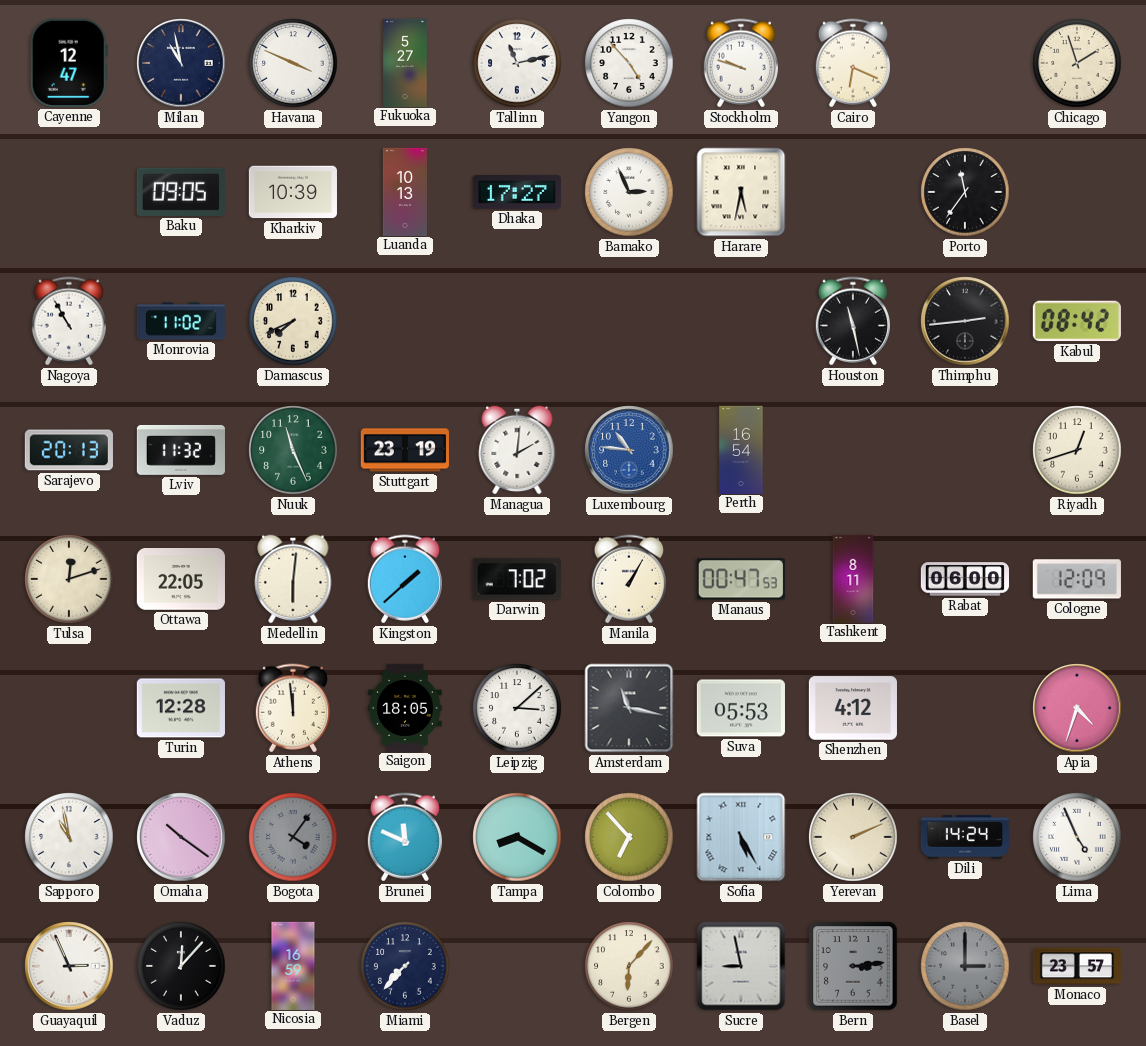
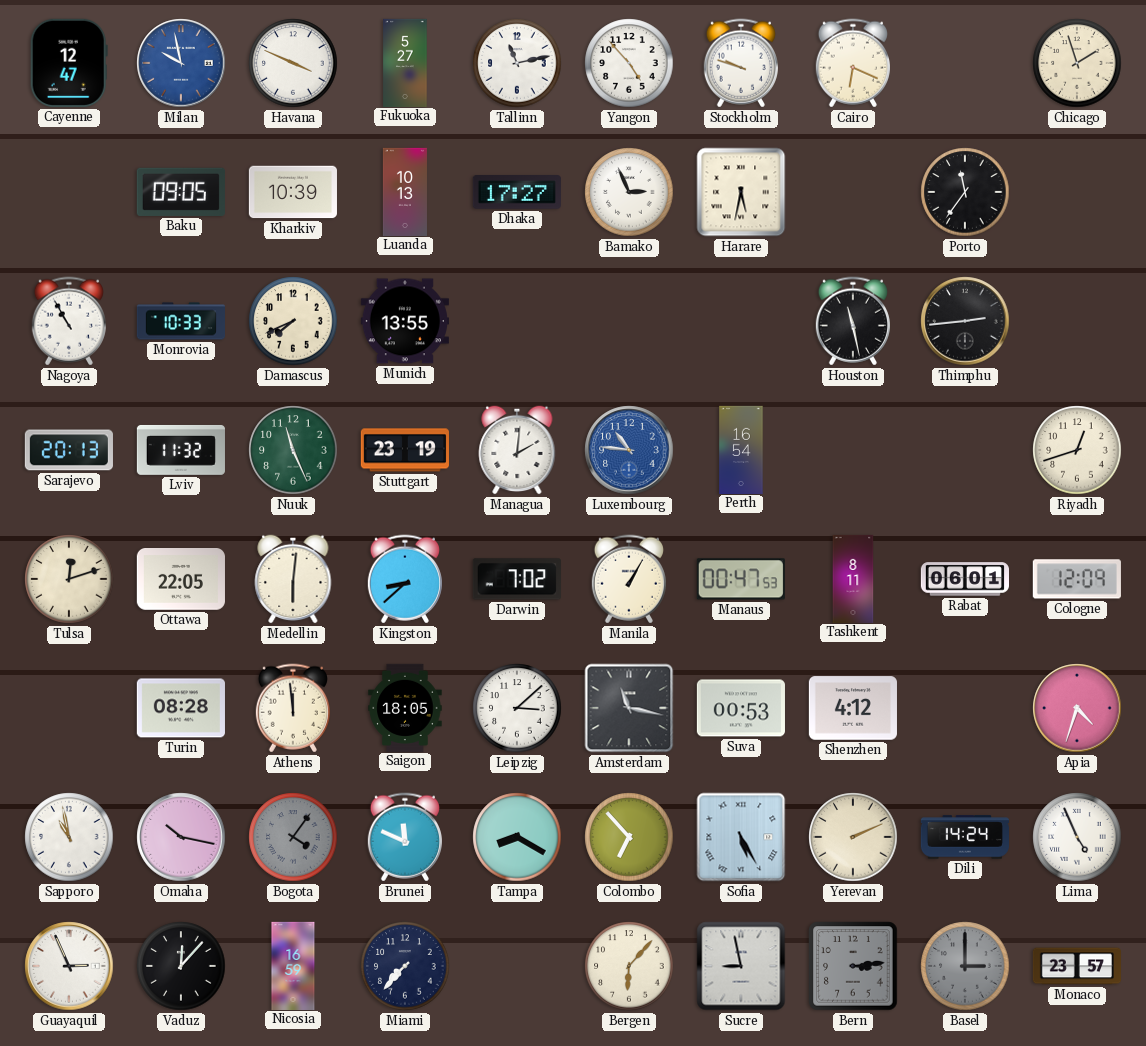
Milan: 10:58 -> 9:58
Milan dial: navy -> blue
Monrovia: 11:02 -> 10:33
Munich: none -> 13:55
Kabul: 08:42 -> none
Kingston: 1:38 -> 8:38
Rabat: 06:00 -> 06:01
Turin: 12:28 -> 08:28
Suva: 05:53 -> 00:53
Omaha: 10:21 -> 10:17
